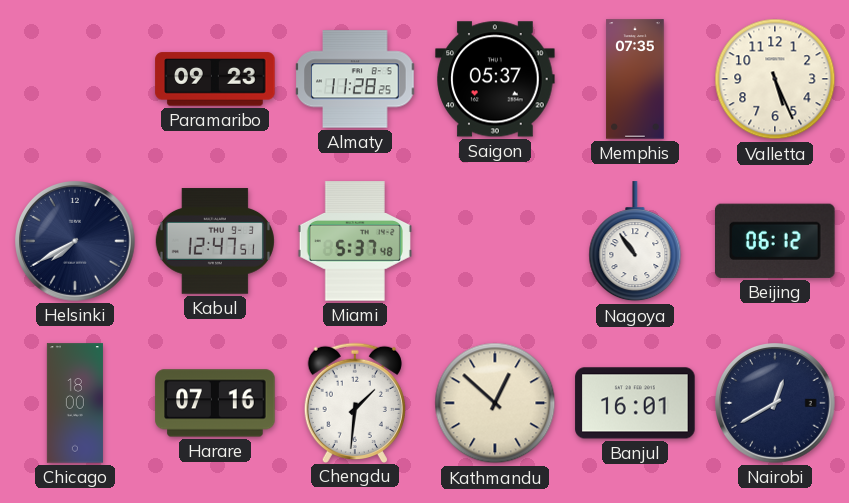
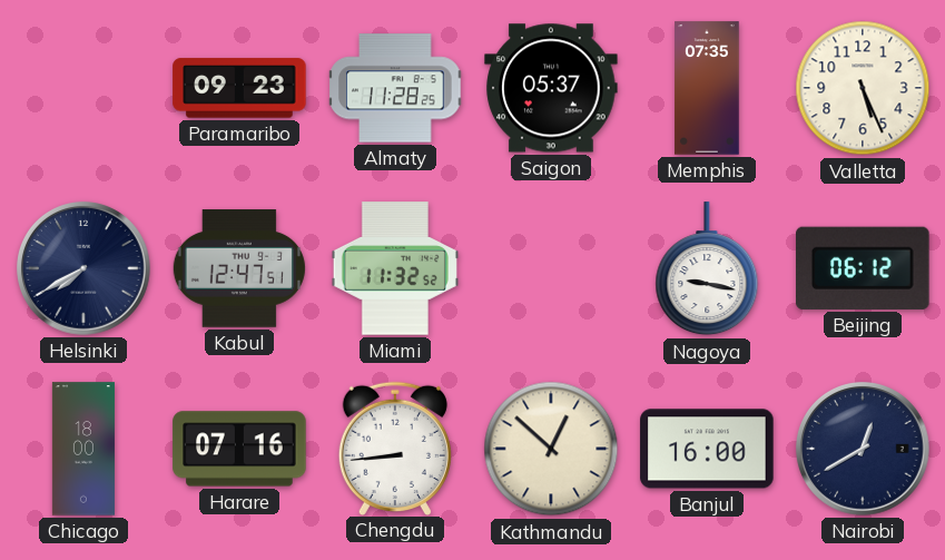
Miami: 5:37 -> 11:32
Nagoya: 10:54 -> 9:17
Chengdu: 1:31 -> 8:44
Banjul: 16:01 -> 16:00
